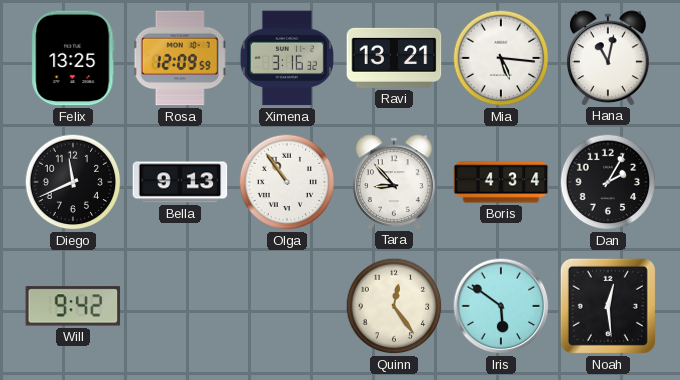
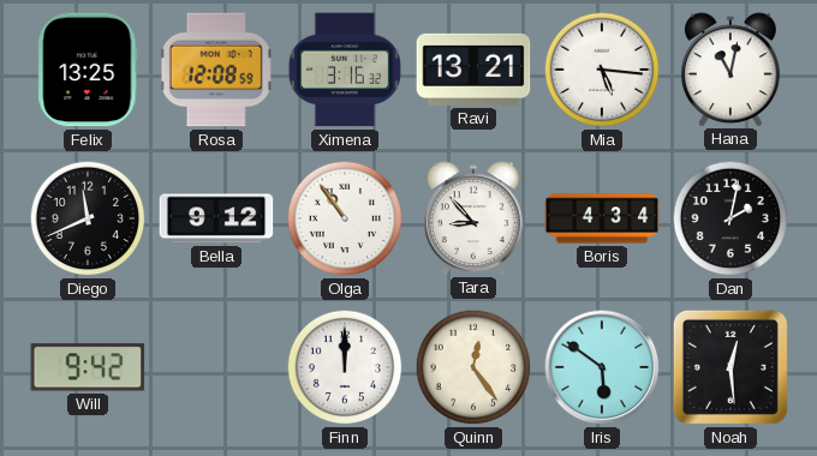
Rosa: 12:09 -> 12:08
Bella: 9:13 -> 9:12
Dan: 2:05 -> 2:02
Finn: none -> 12:00
